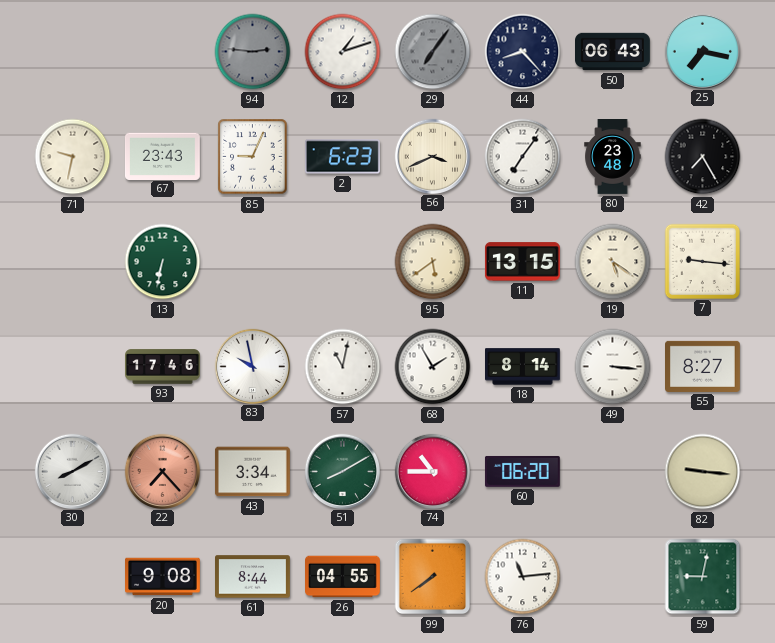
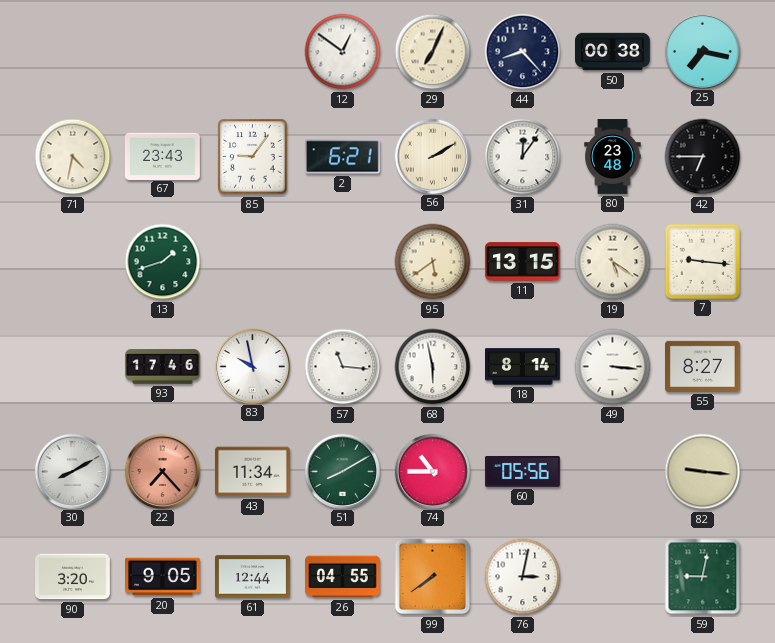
94: 2:46 -> none
12: 1:12 -> 12:51
29: 7:06 -> 7:04
29 dial: grey -> cream
50: 06:43 -> 00:38
71: 9:32 -> 4:32
85: 9:04 -> 9:06
2: 6:23 -> 6:21
56: 3:41 -> 2:10
31: 7:06 -> 12:06
42: 7:25 -> 6:45
13: 6:32 -> 1:42
57: 11:02 -> 11:16
68: 1:55 -> 5:58
43: 3:34 -> 11:34
60: 06:20 -> 05:56
90: none -> 3:20
20: 9:08 -> 9:05
61: 8:44 -> 12:44
76: 11:14 -> 3:02
